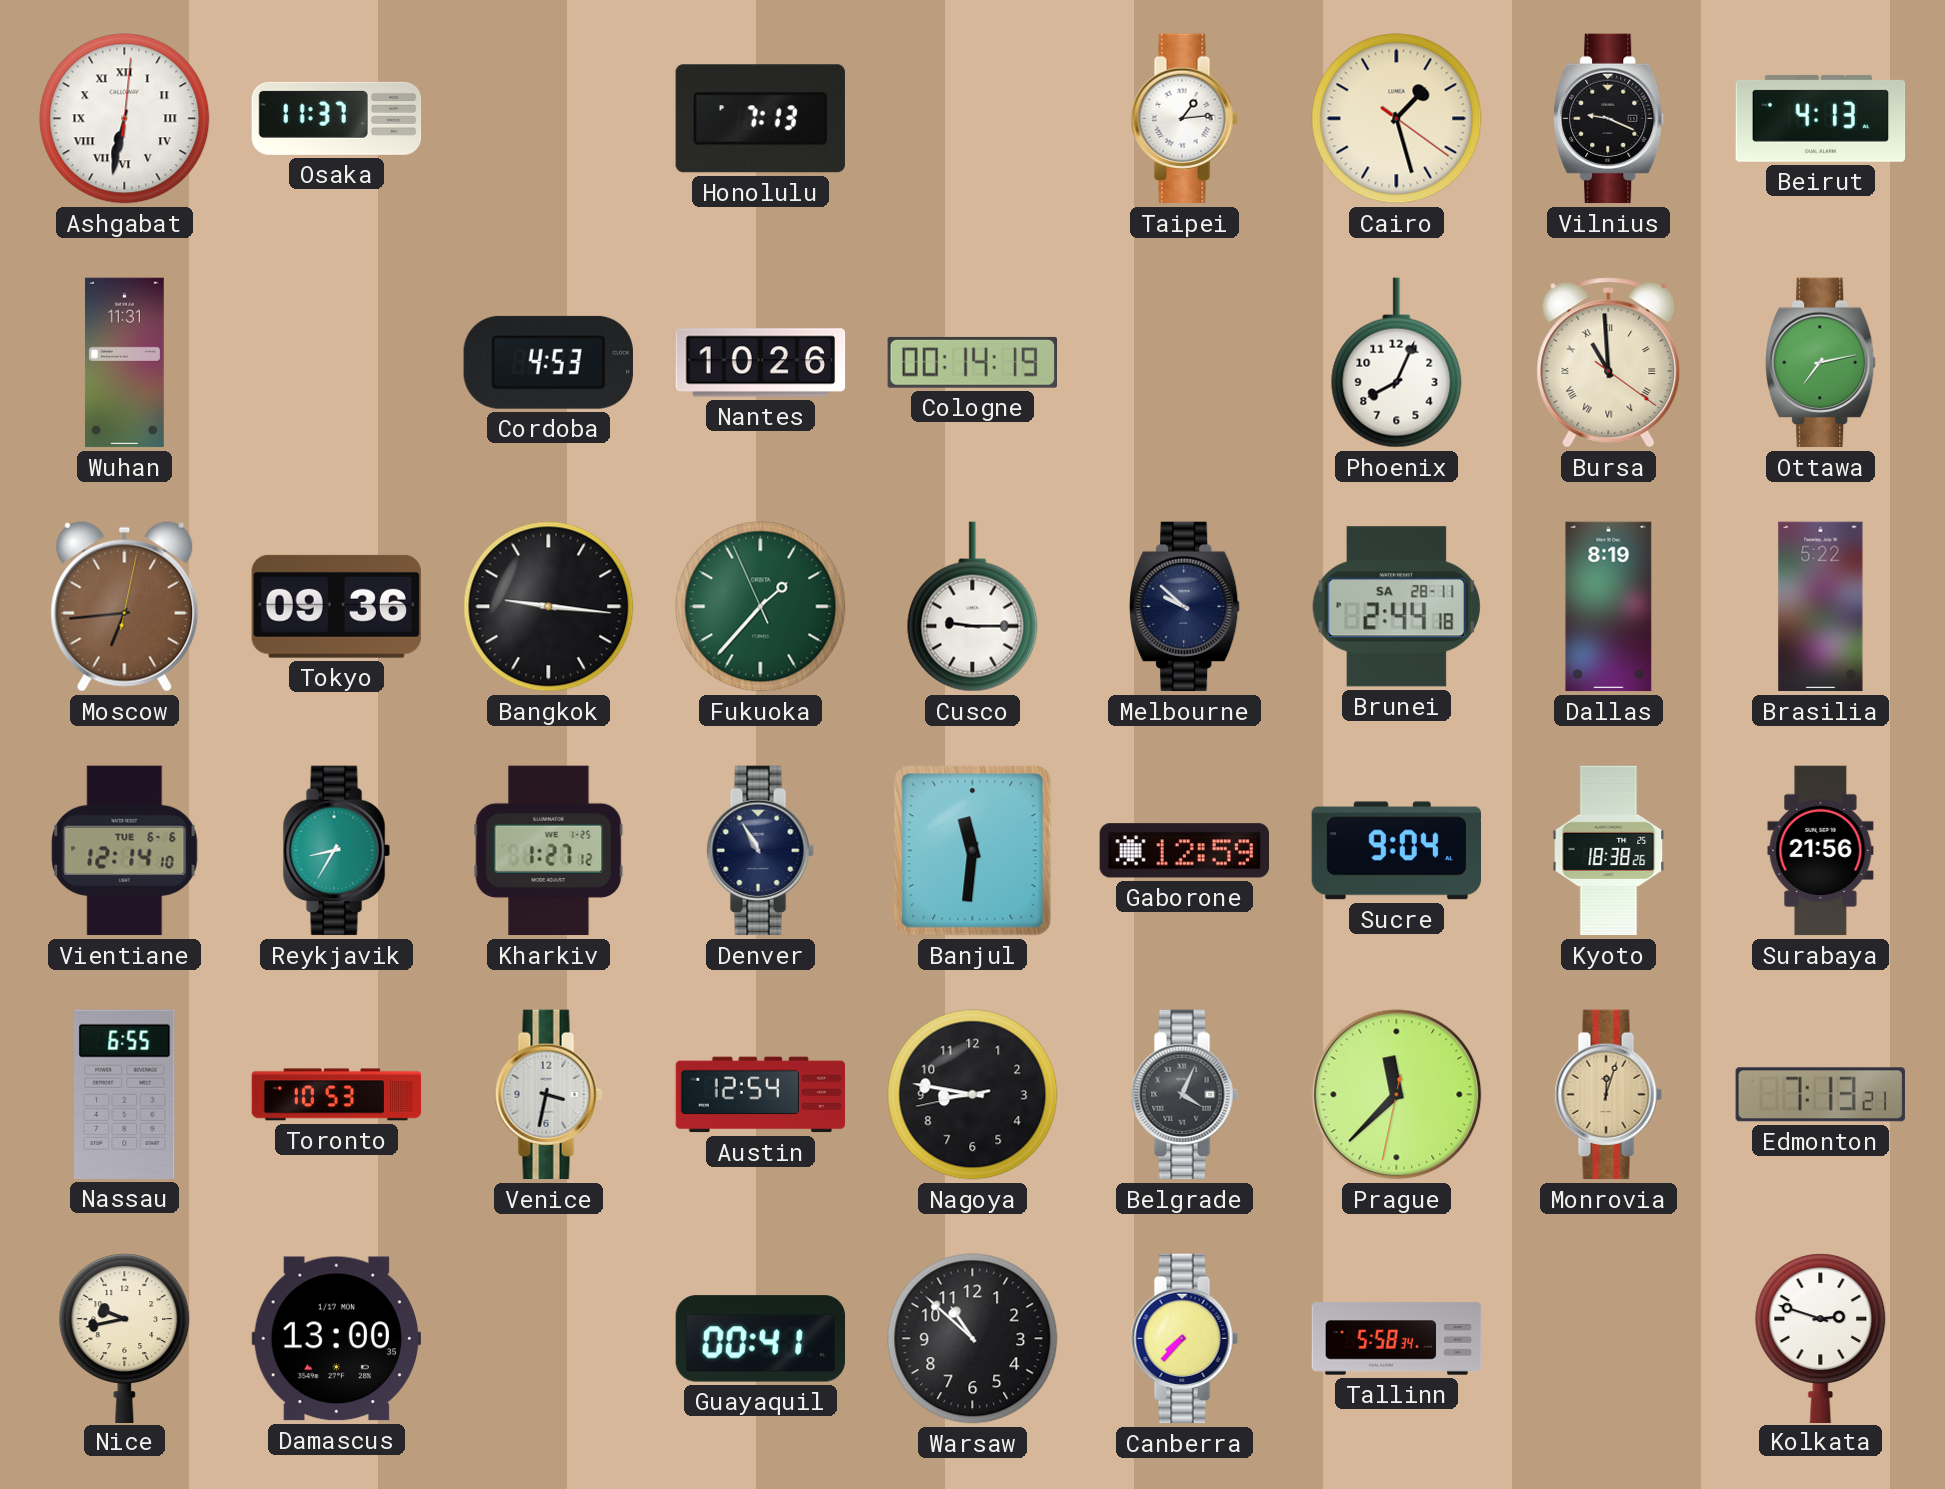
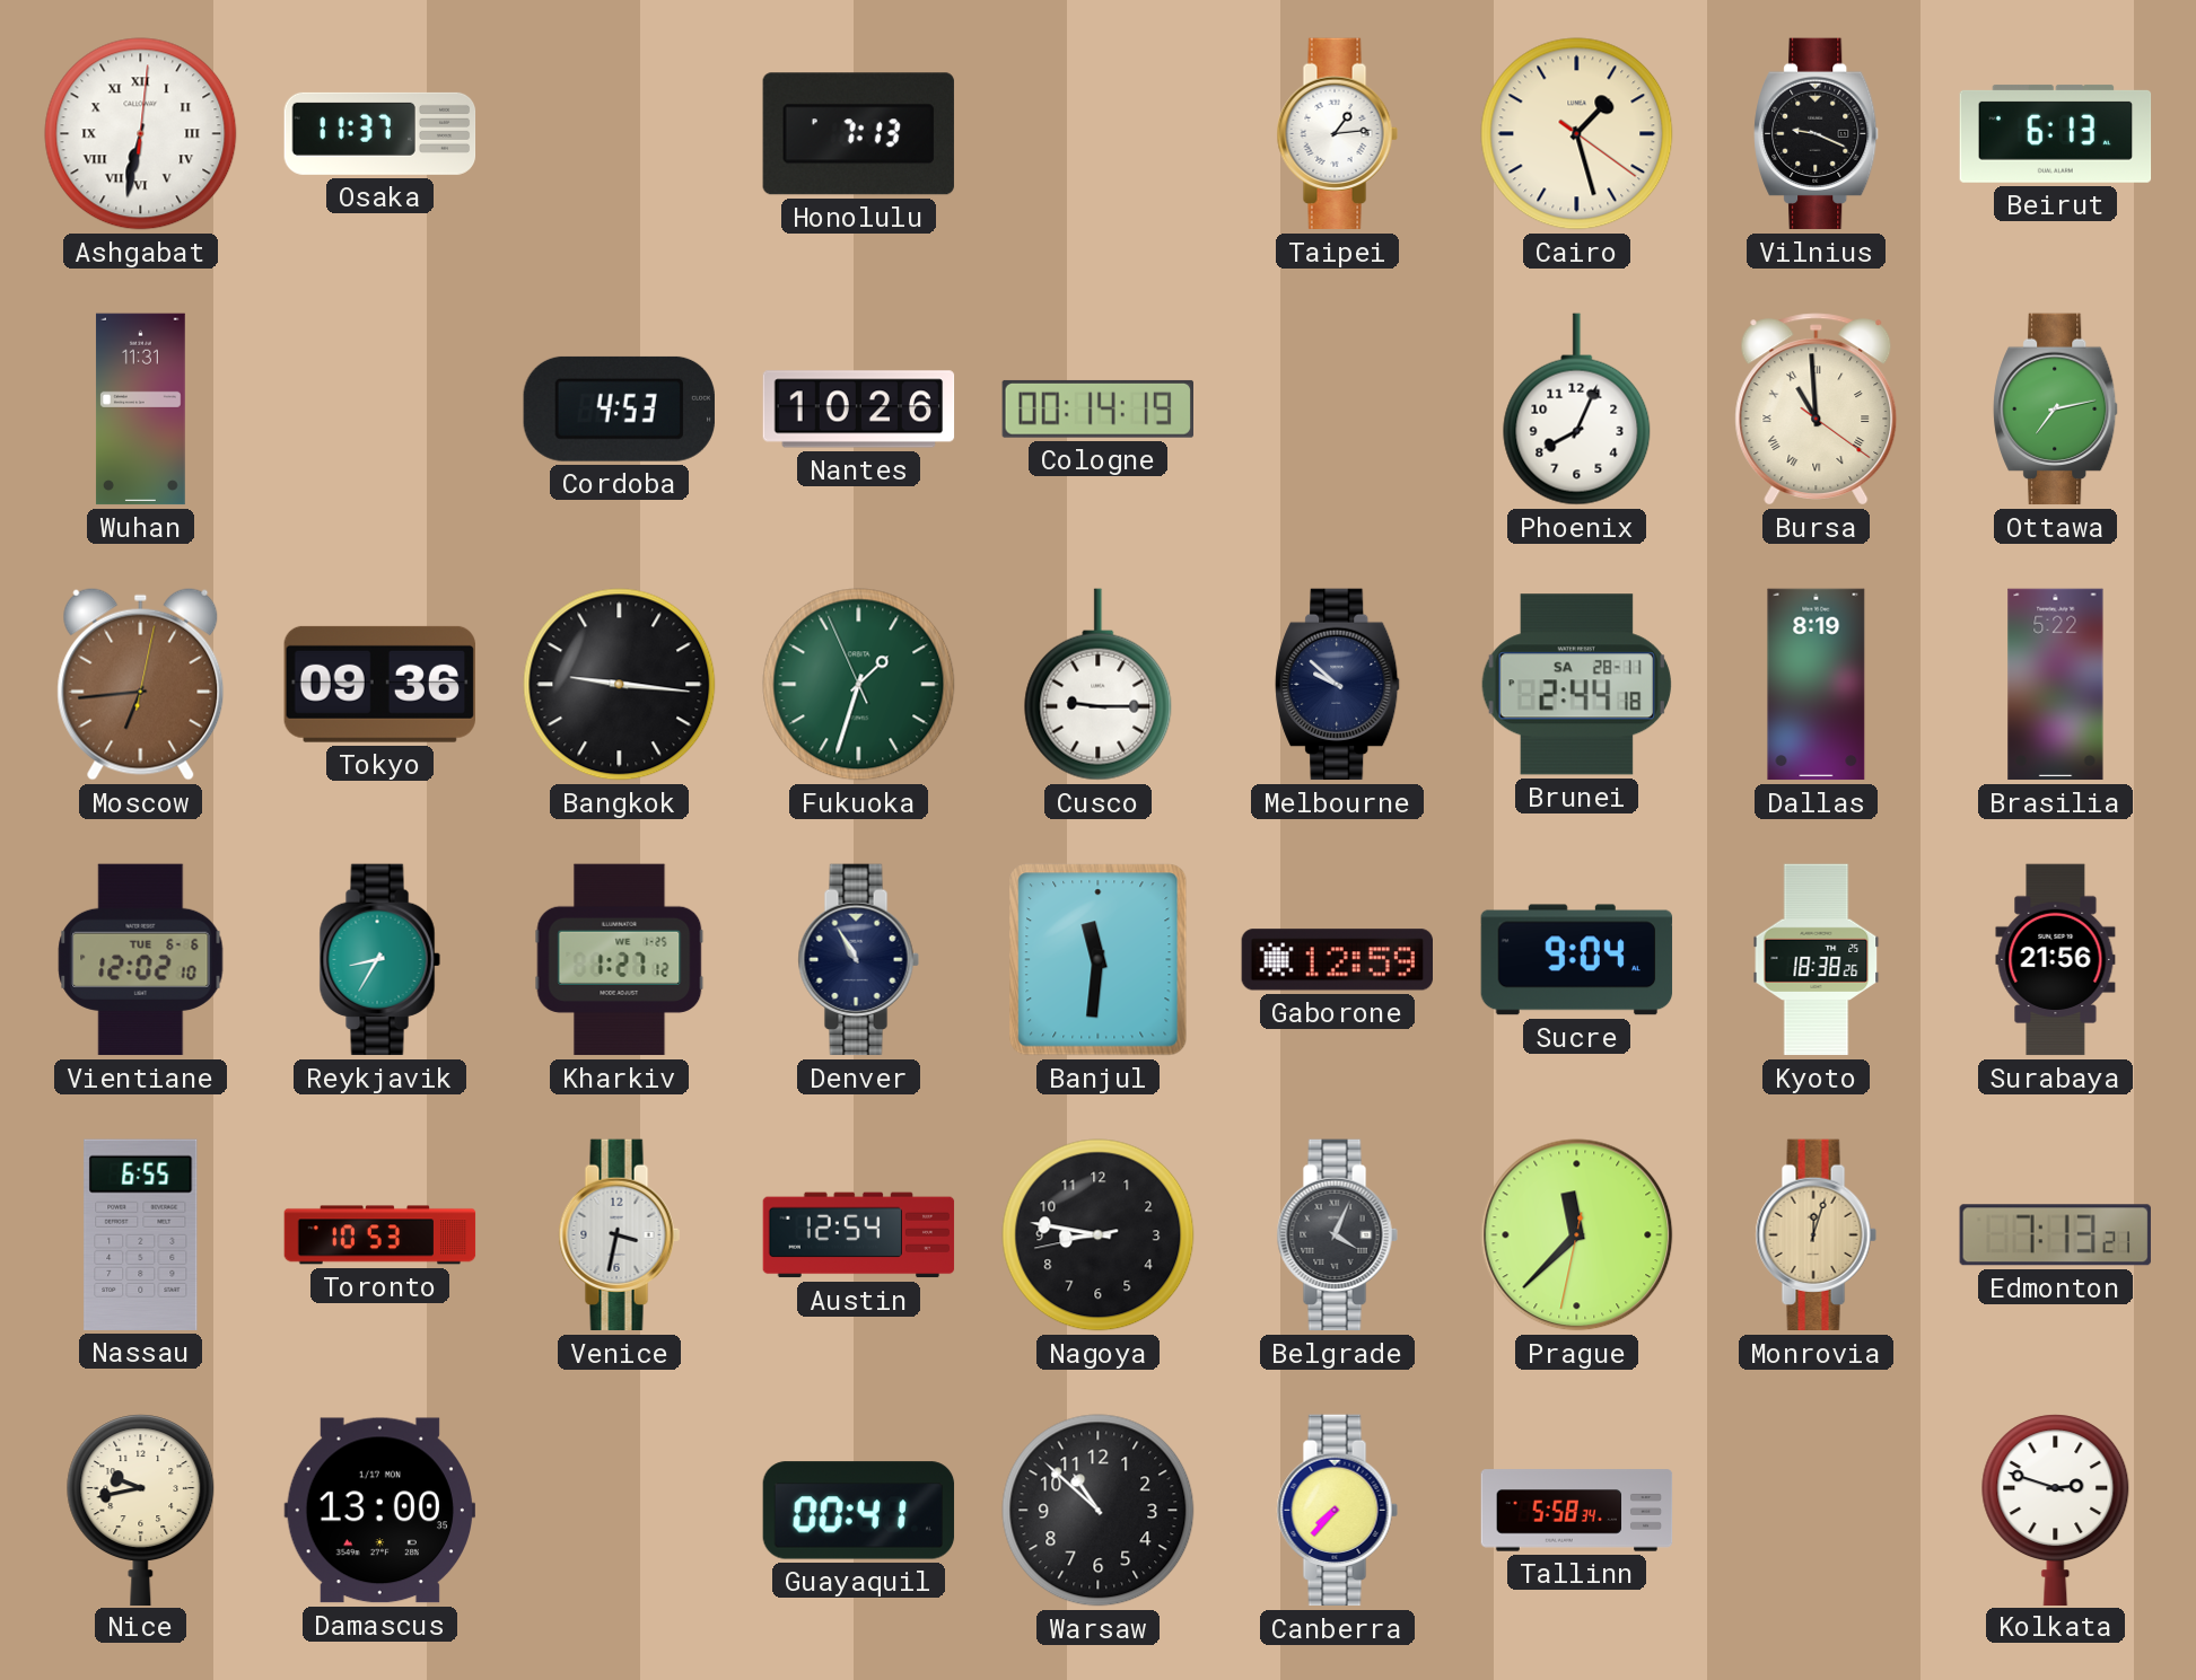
Beirut: 4:13 -> 6:13
Fukuoka: 1:36 -> 1:32
Vientiane: 12:14 -> 12:02
